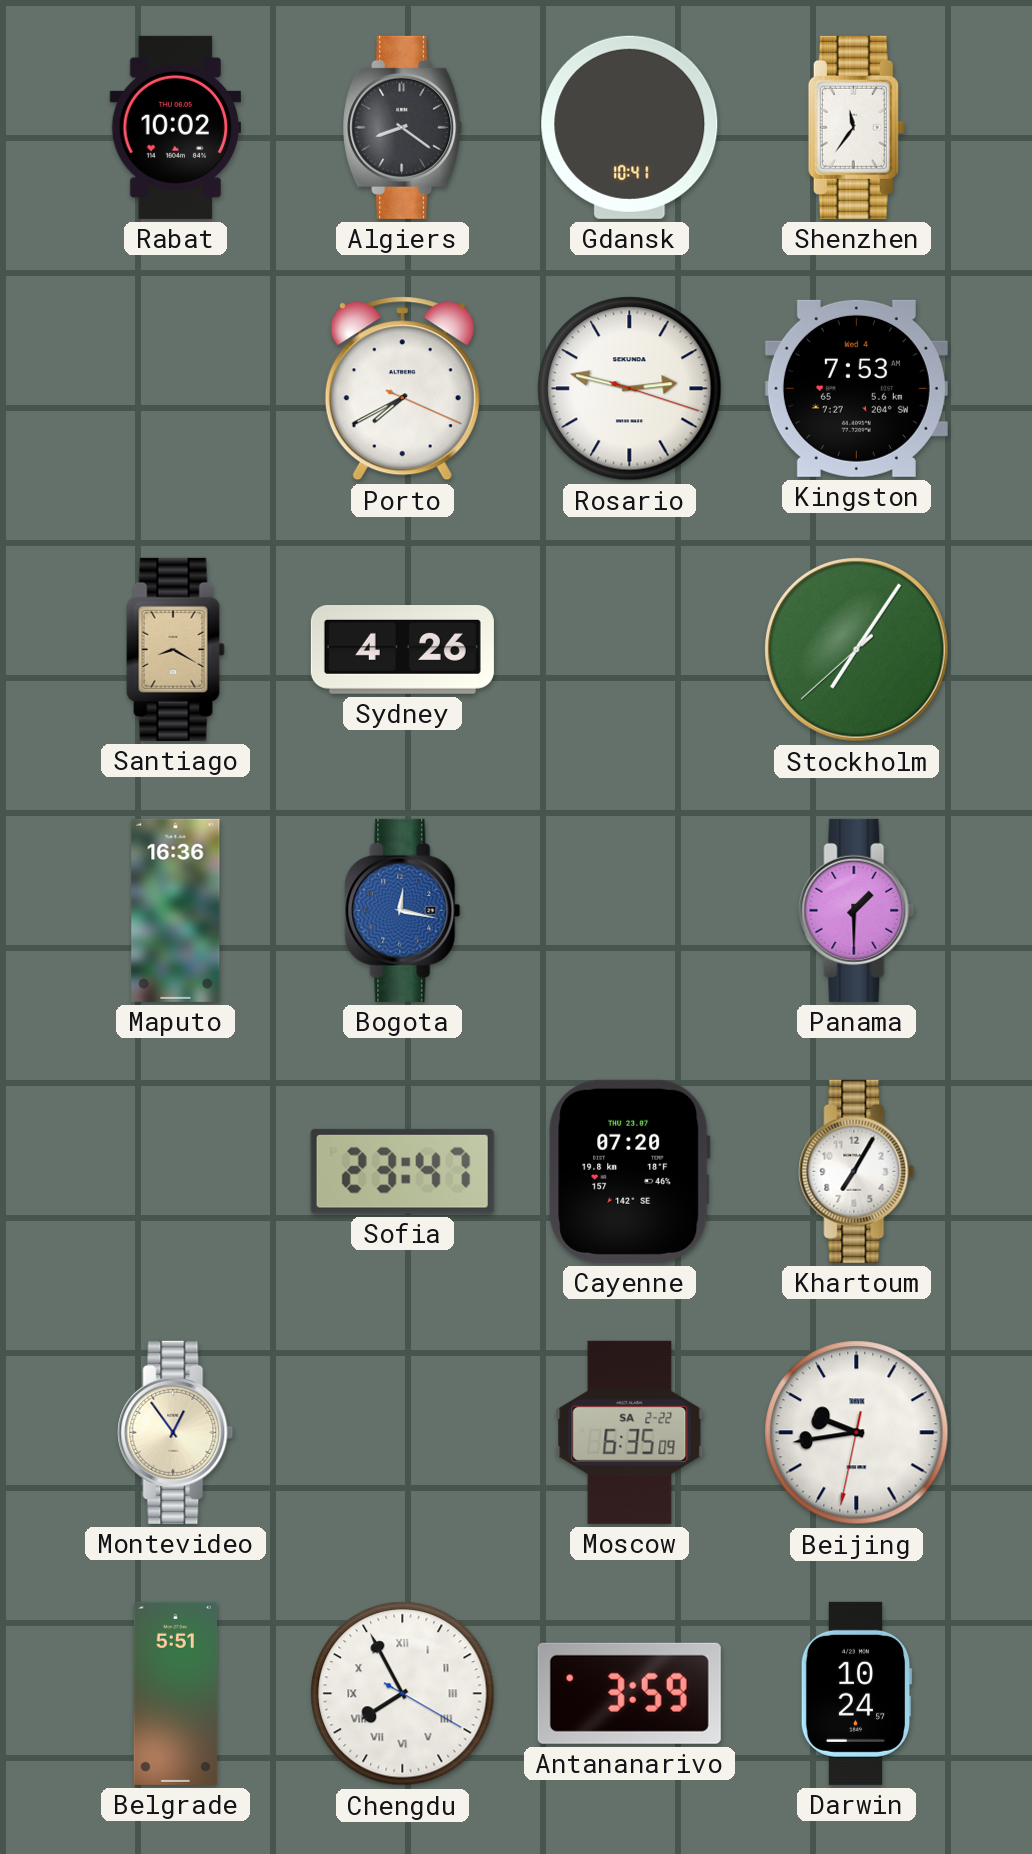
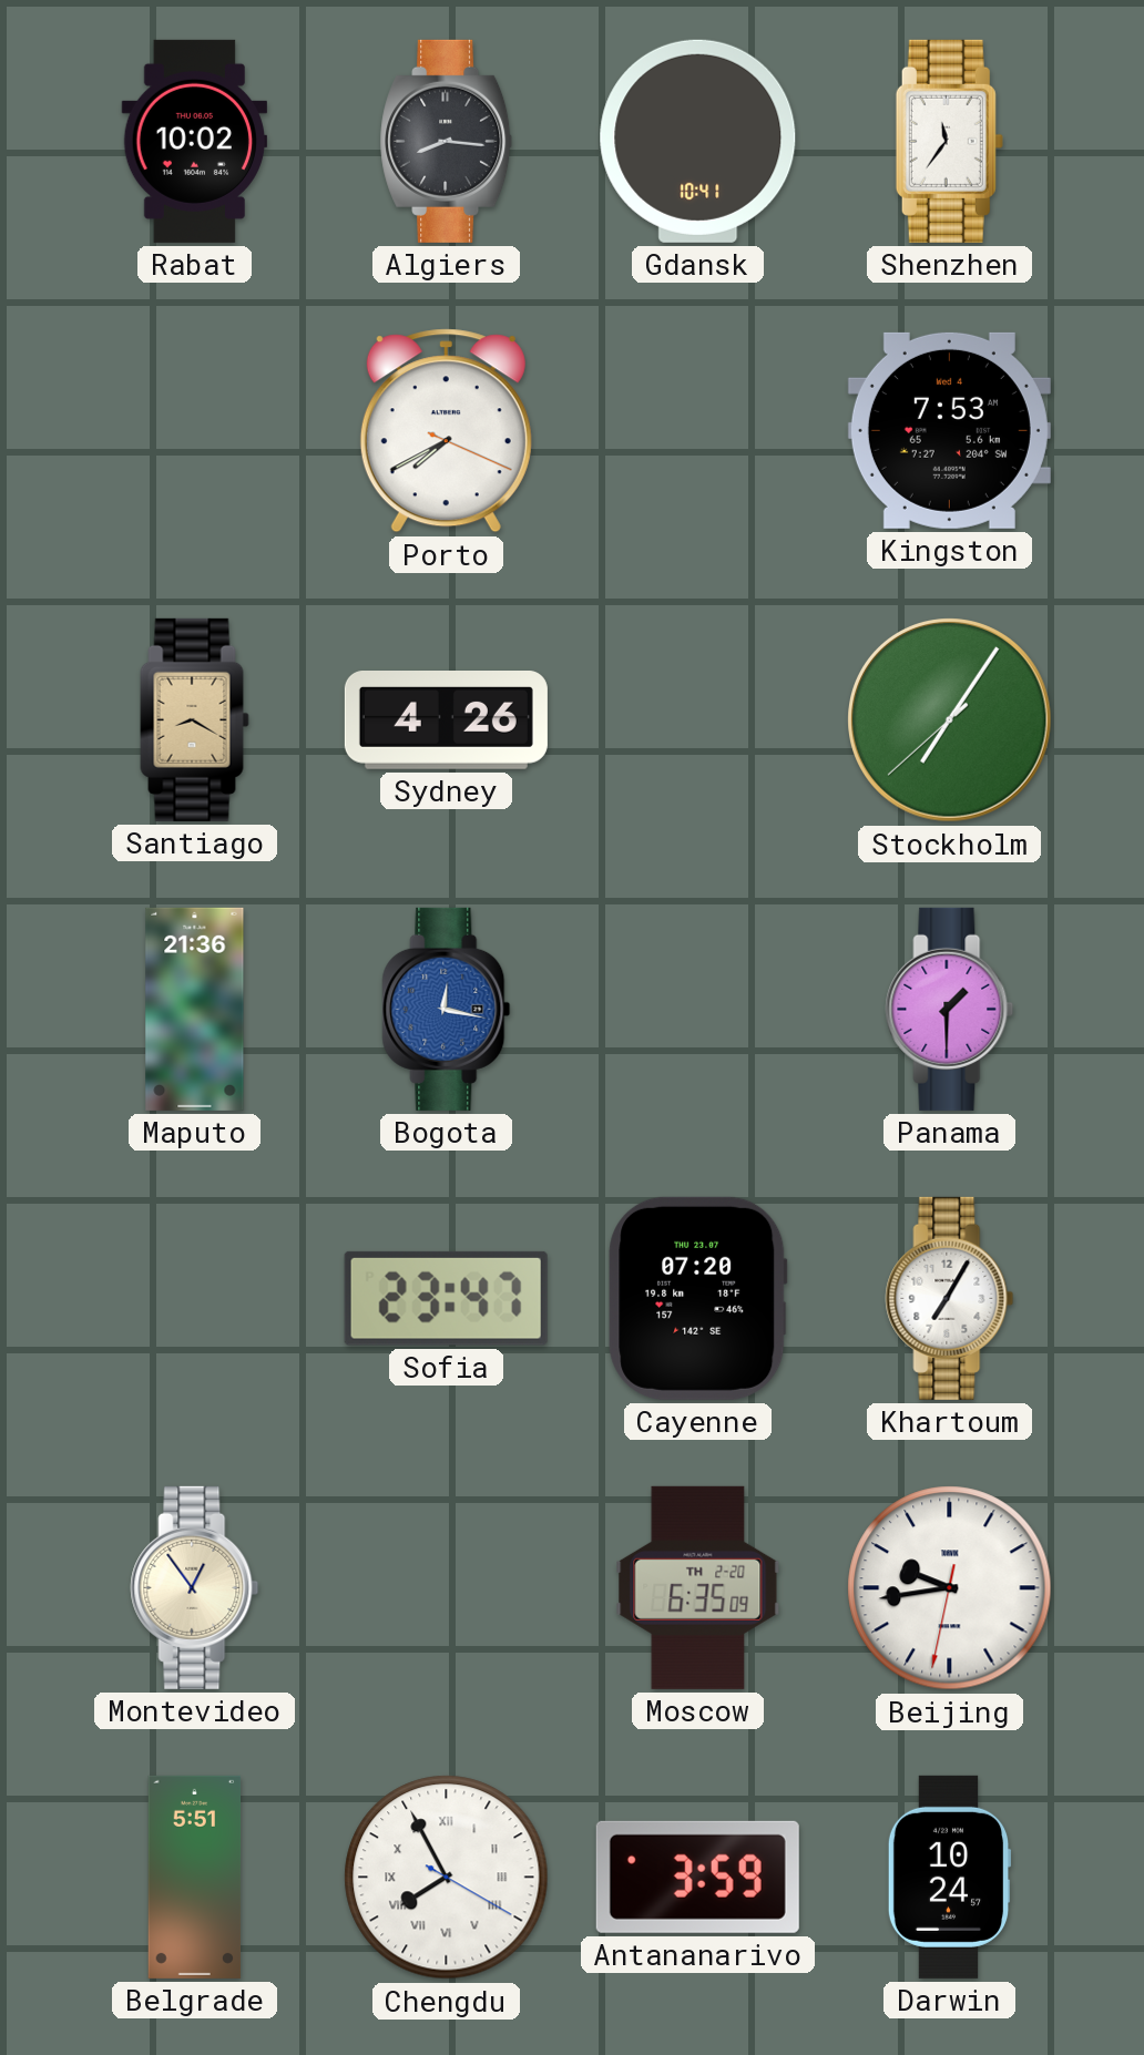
Algiers: 8:21 -> 8:16
Rosario: 2:47 -> none
Maputo: 16:36 -> 21:36
Moscow date: SA 2-22 -> TH 2-20
